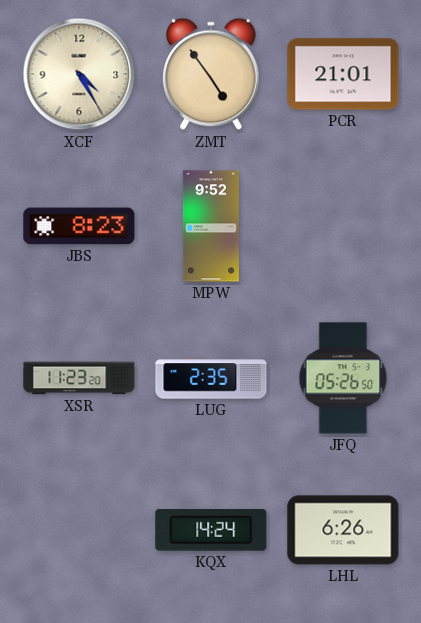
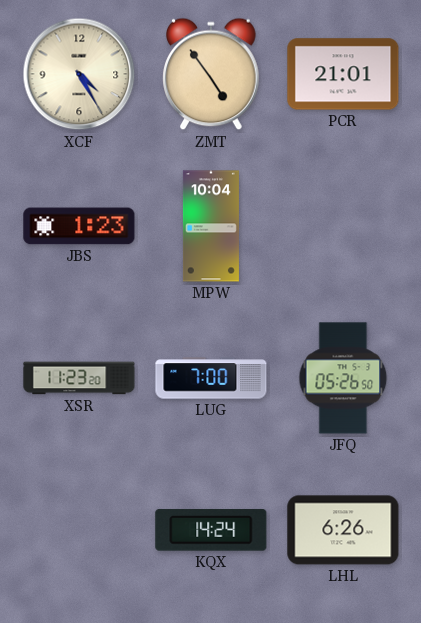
JBS: 8:23 -> 1:23
MPW: 9:52 -> 10:04
LUG: 2:35 -> 7:00
